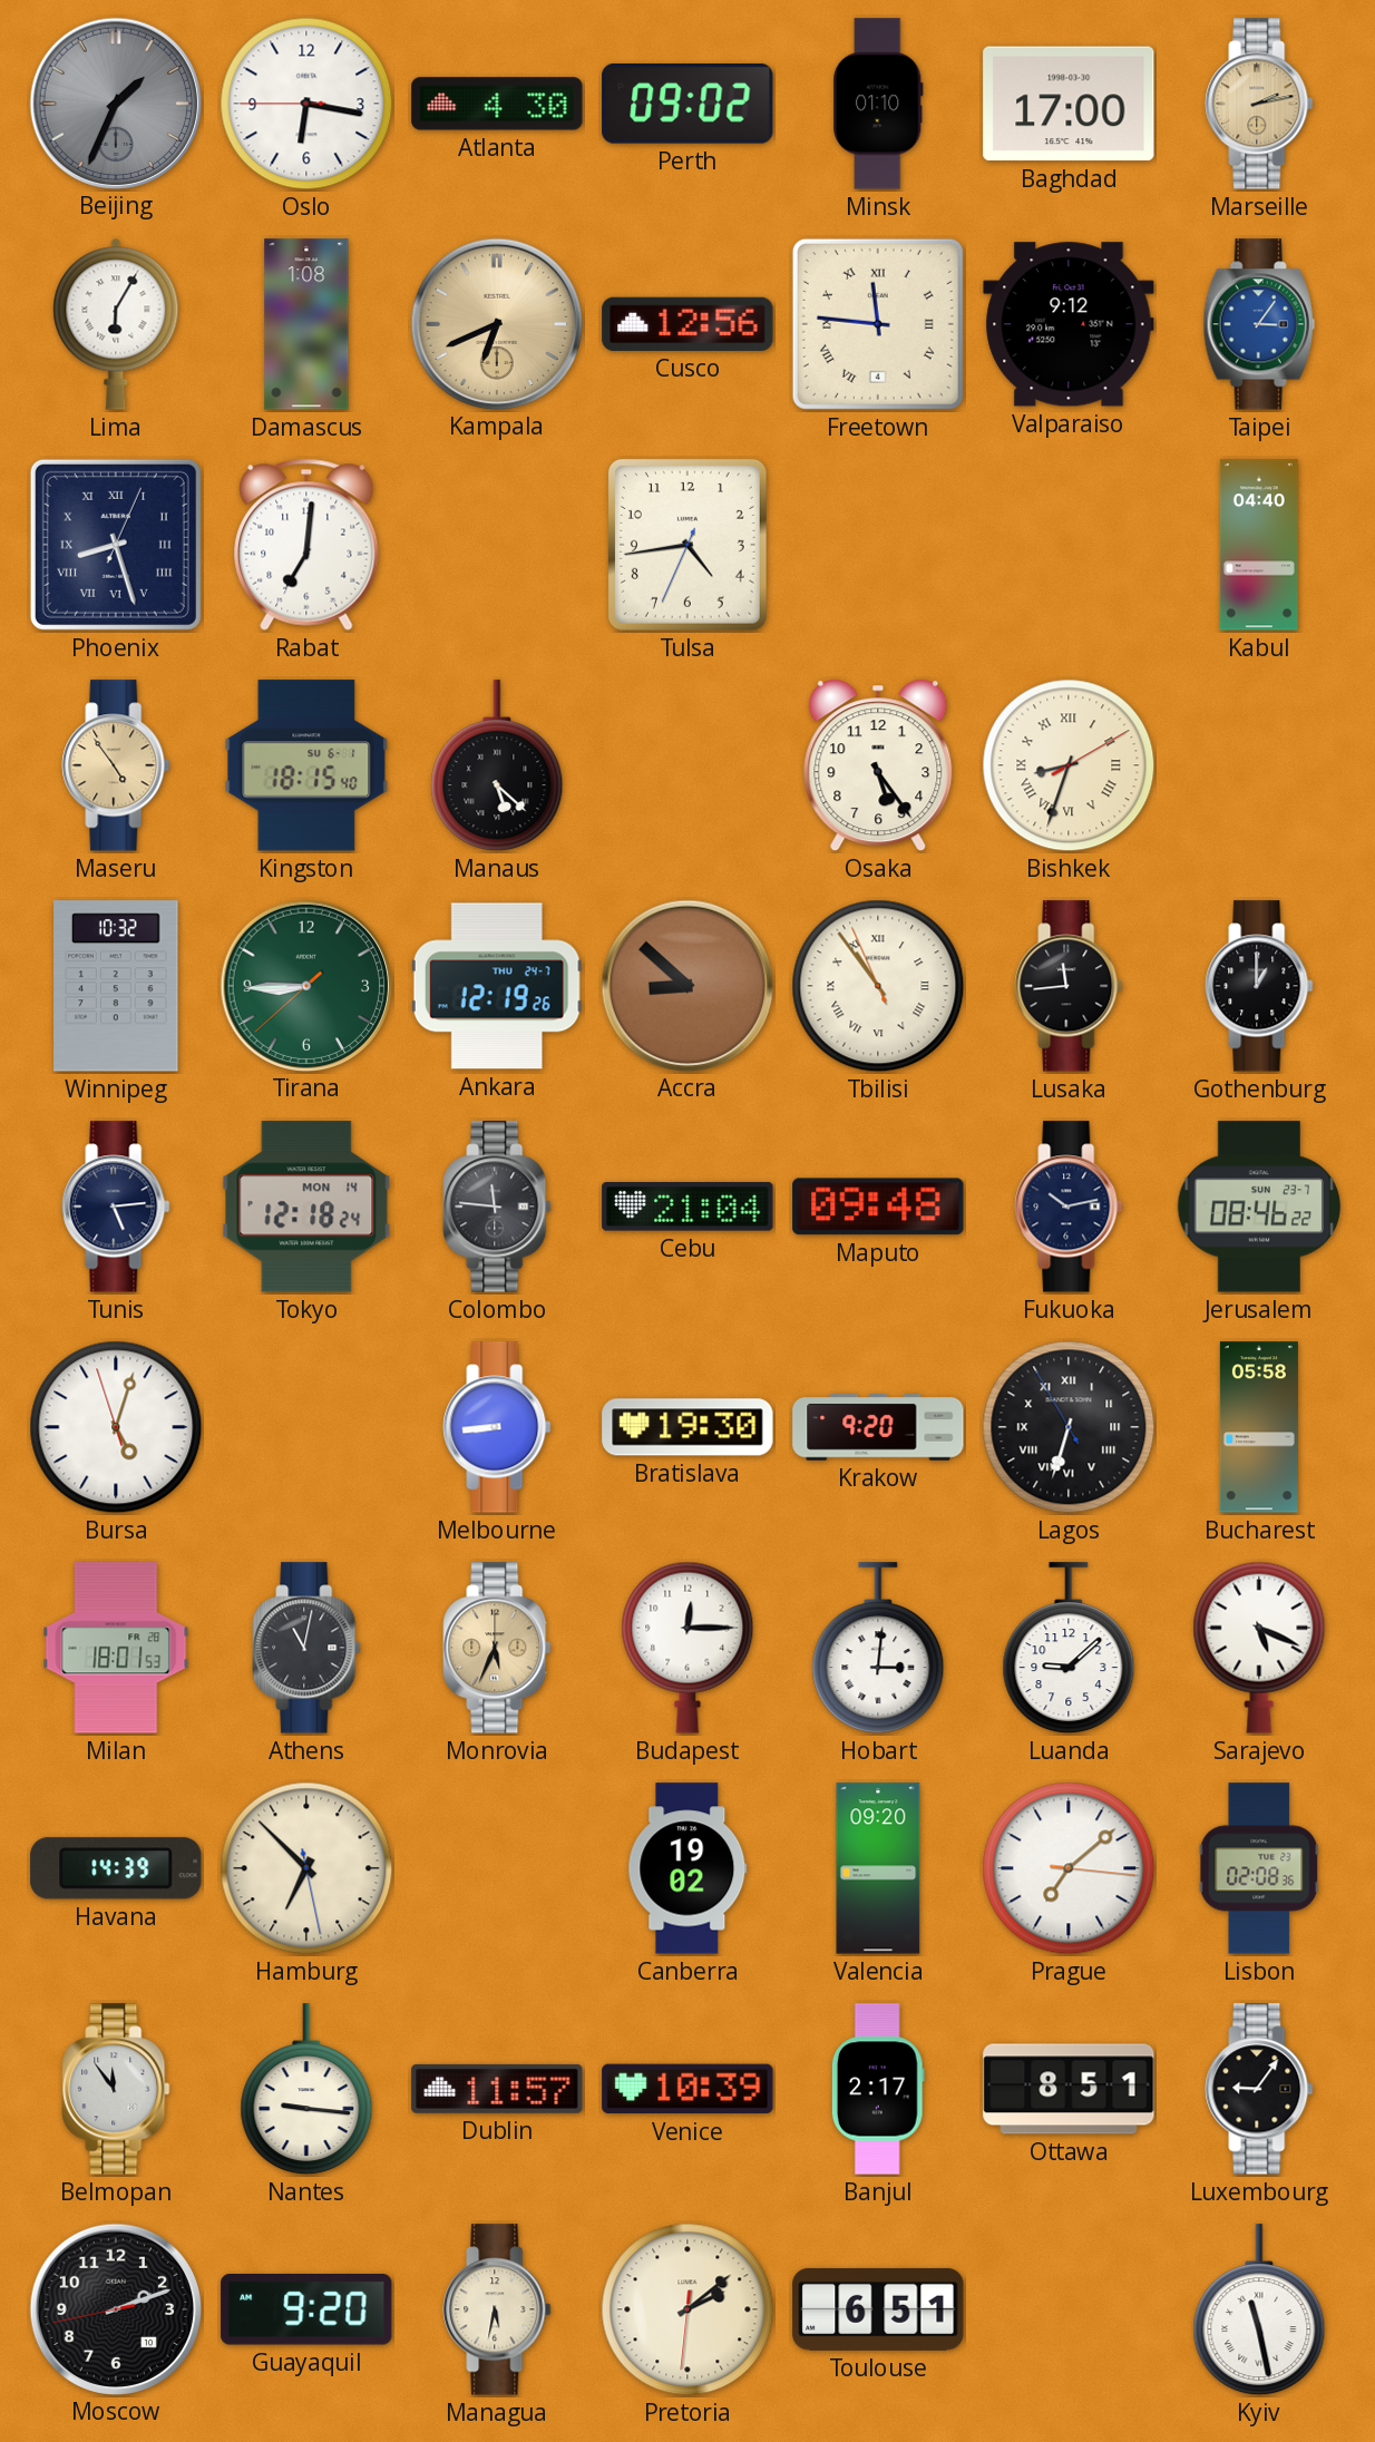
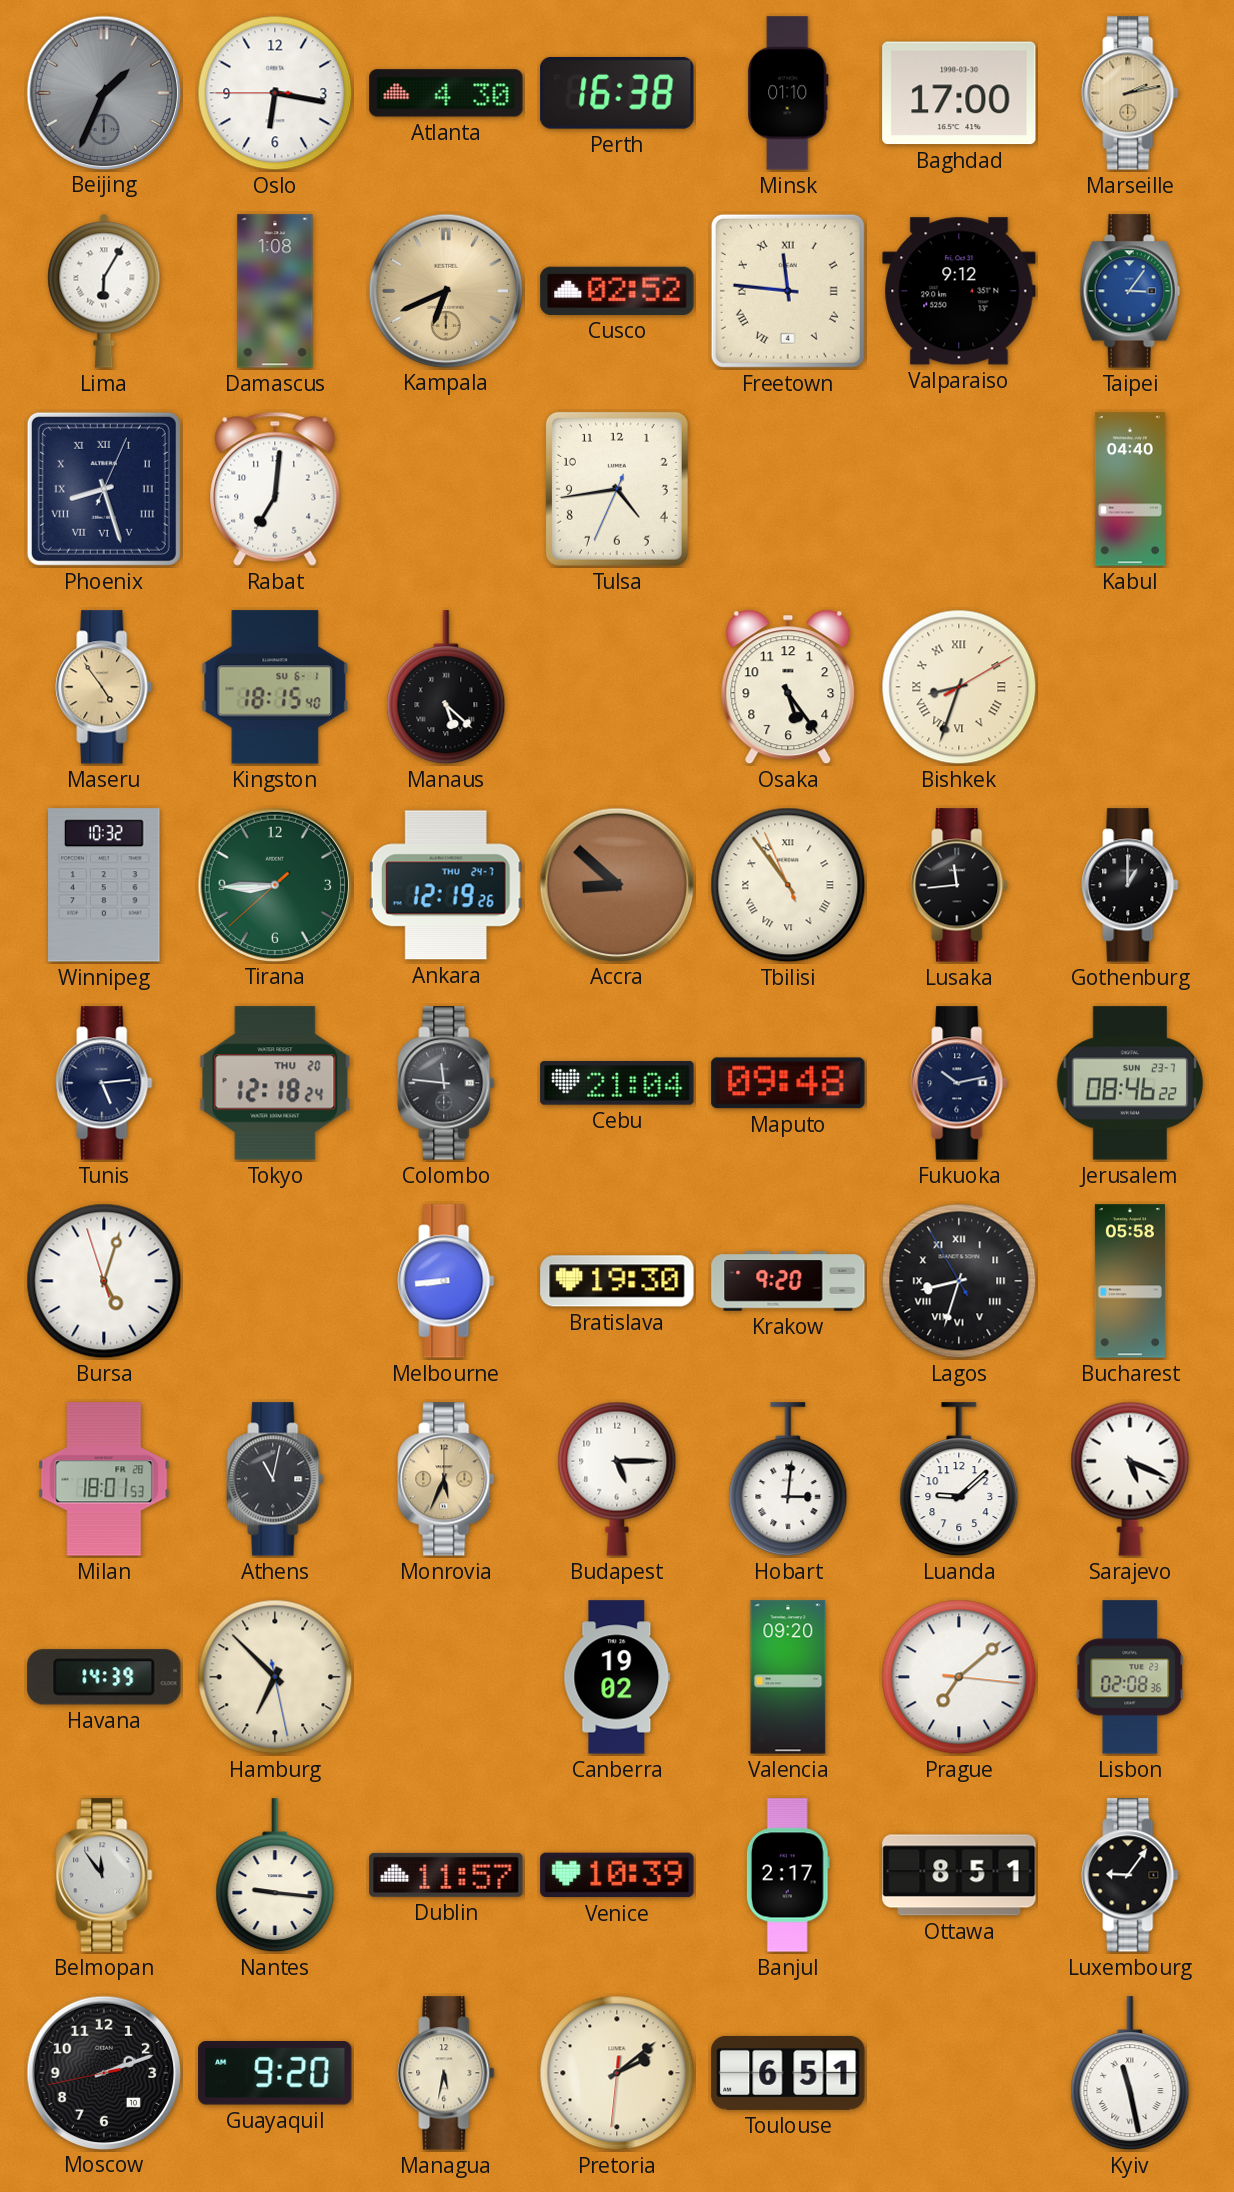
Perth: 09:02 -> 16:38
Cusco: 12:56 -> 02:52
Tokyo date: MON 14 -> THU 20
Lagos: 6:32 -> 8:32
Budapest: 12:15 -> 5:15
